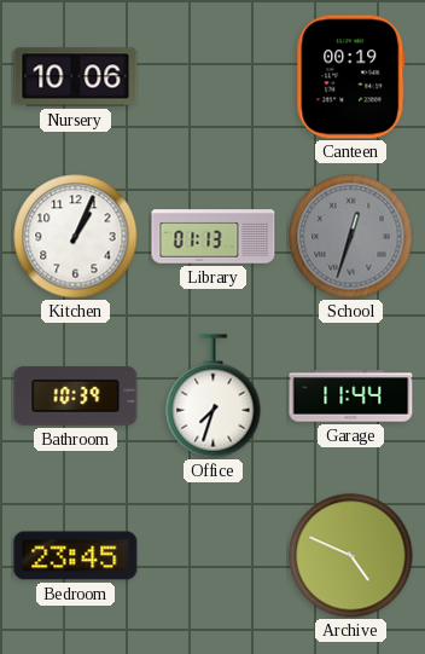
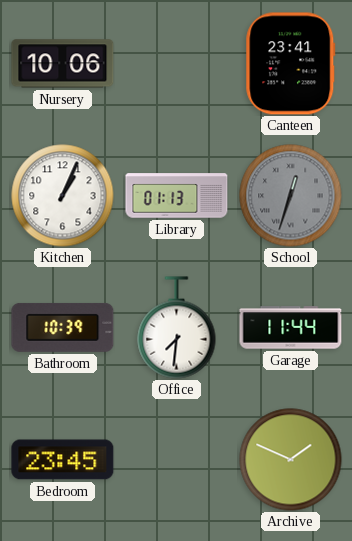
Canteen: 00:19 -> 23:41
Office: 7:33 -> 7:31
Archive: 4:49 -> 1:49
